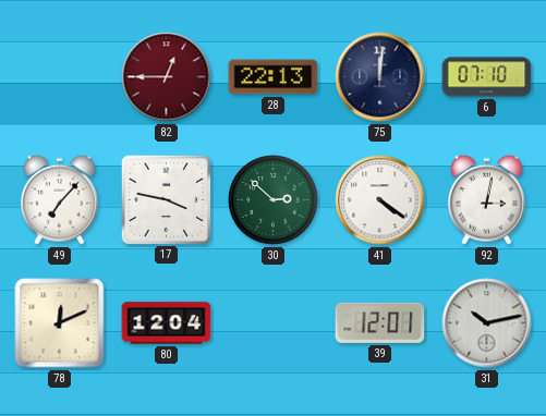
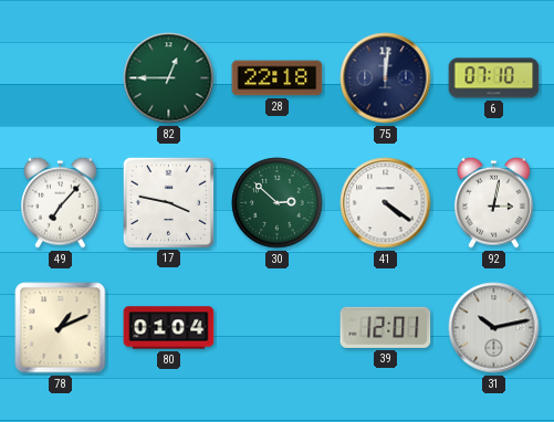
82 dial: burgundy -> green
28: 22:13 -> 22:18
78: 12:11 -> 1:11
80: 12:04 -> 01:04
